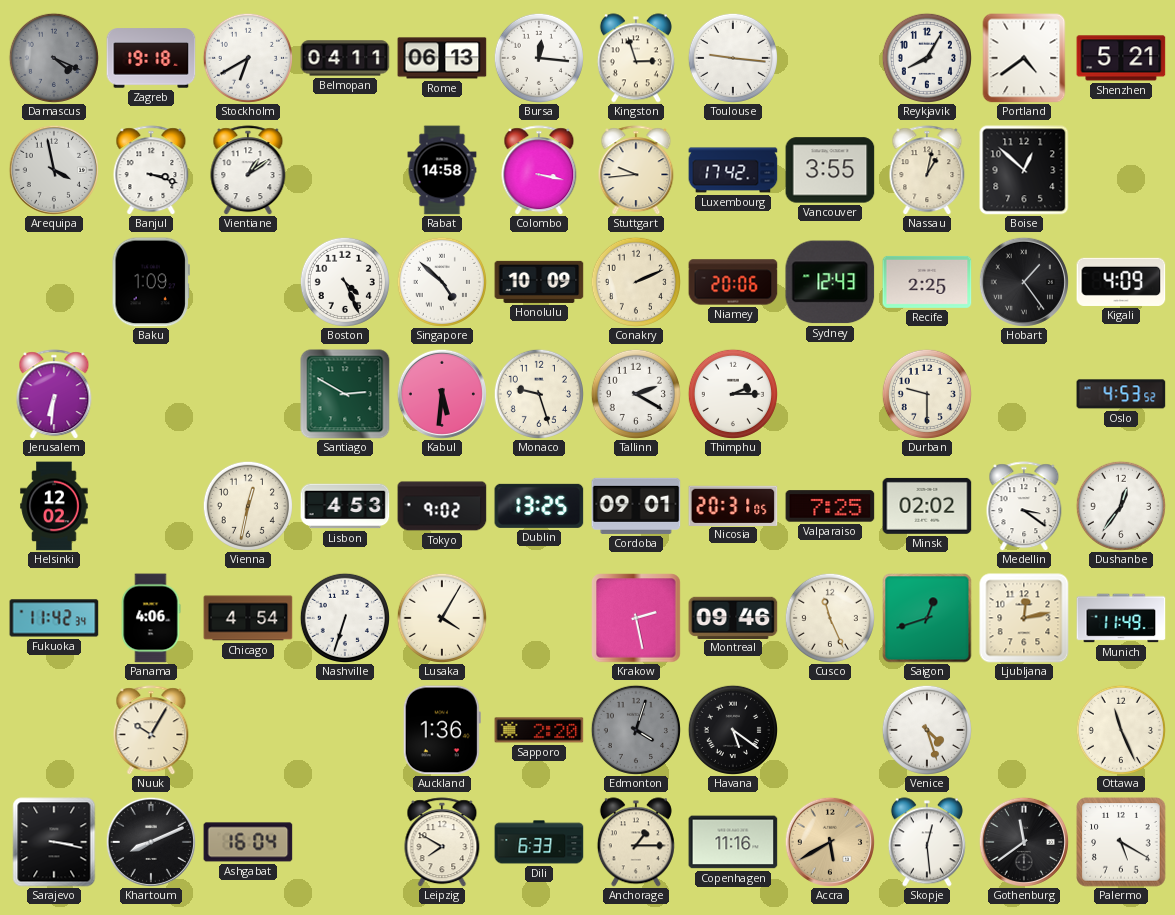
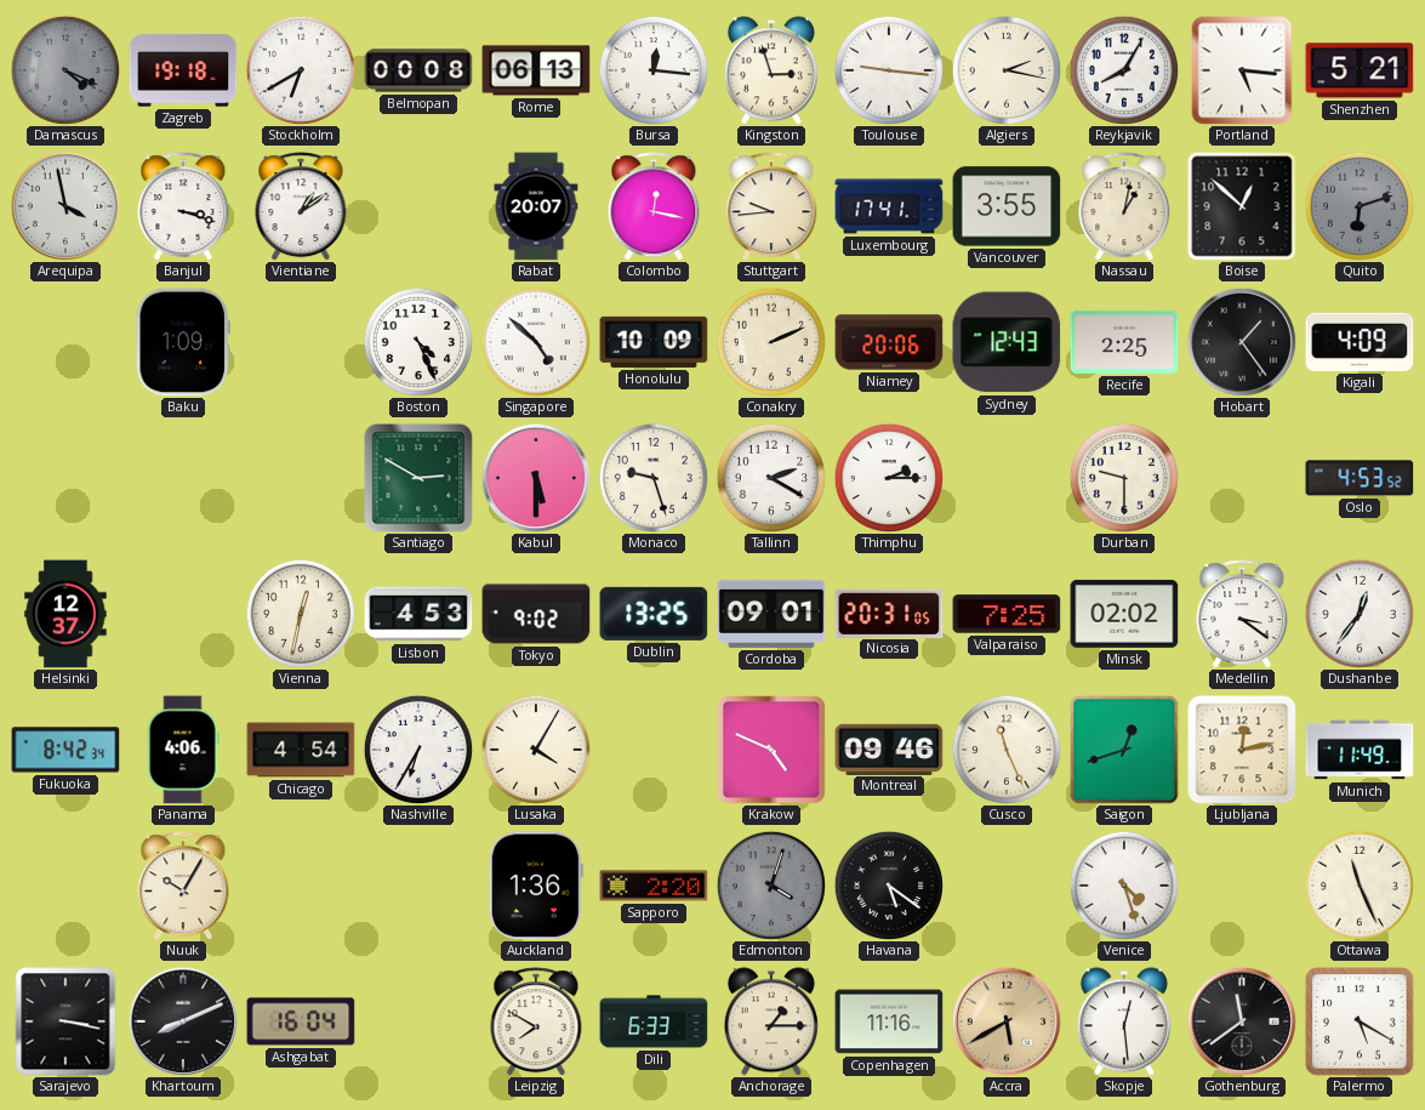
Belmopan: 04:11 -> 00:08
Algiers: none -> 2:17
Portland: 4:39 -> 5:16
Rabat: 14:58 -> 20:07
Colombo: 3:17 -> 12:17
Luxembourg: 17:42 -> 17:41
Quito: none -> 6:12
Jerusalem: 6:31 -> none
Kabul: 5:31 -> 5:30
Helsinki: 12:02 -> 12:37
Fukuoka: 11:42 -> 8:42
Nashville: 6:33 -> 6:35
Krakow: 2:28 -> 4:49
